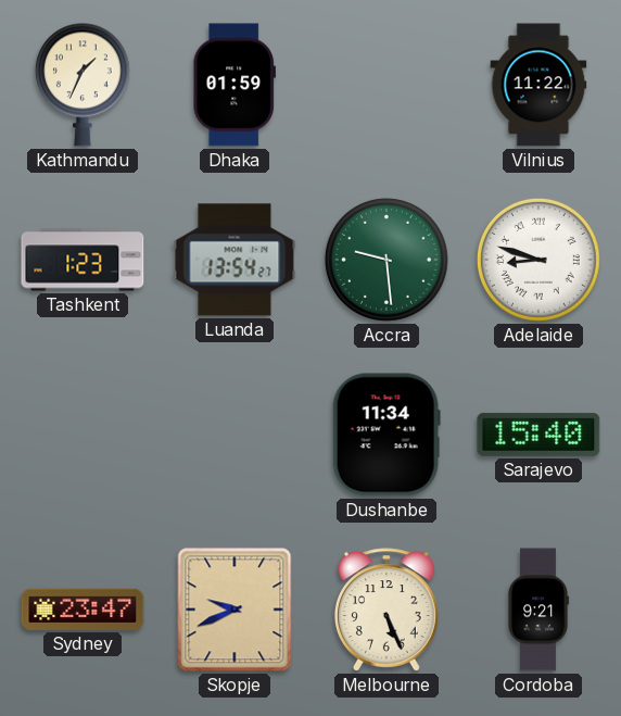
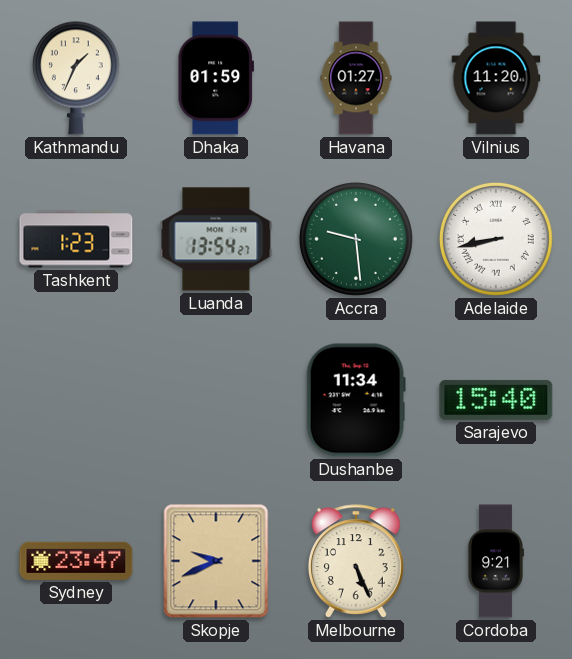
Havana: none -> 01:27
Vilnius: 11:22 -> 11:20
Adelaide: 8:48 -> 8:43
